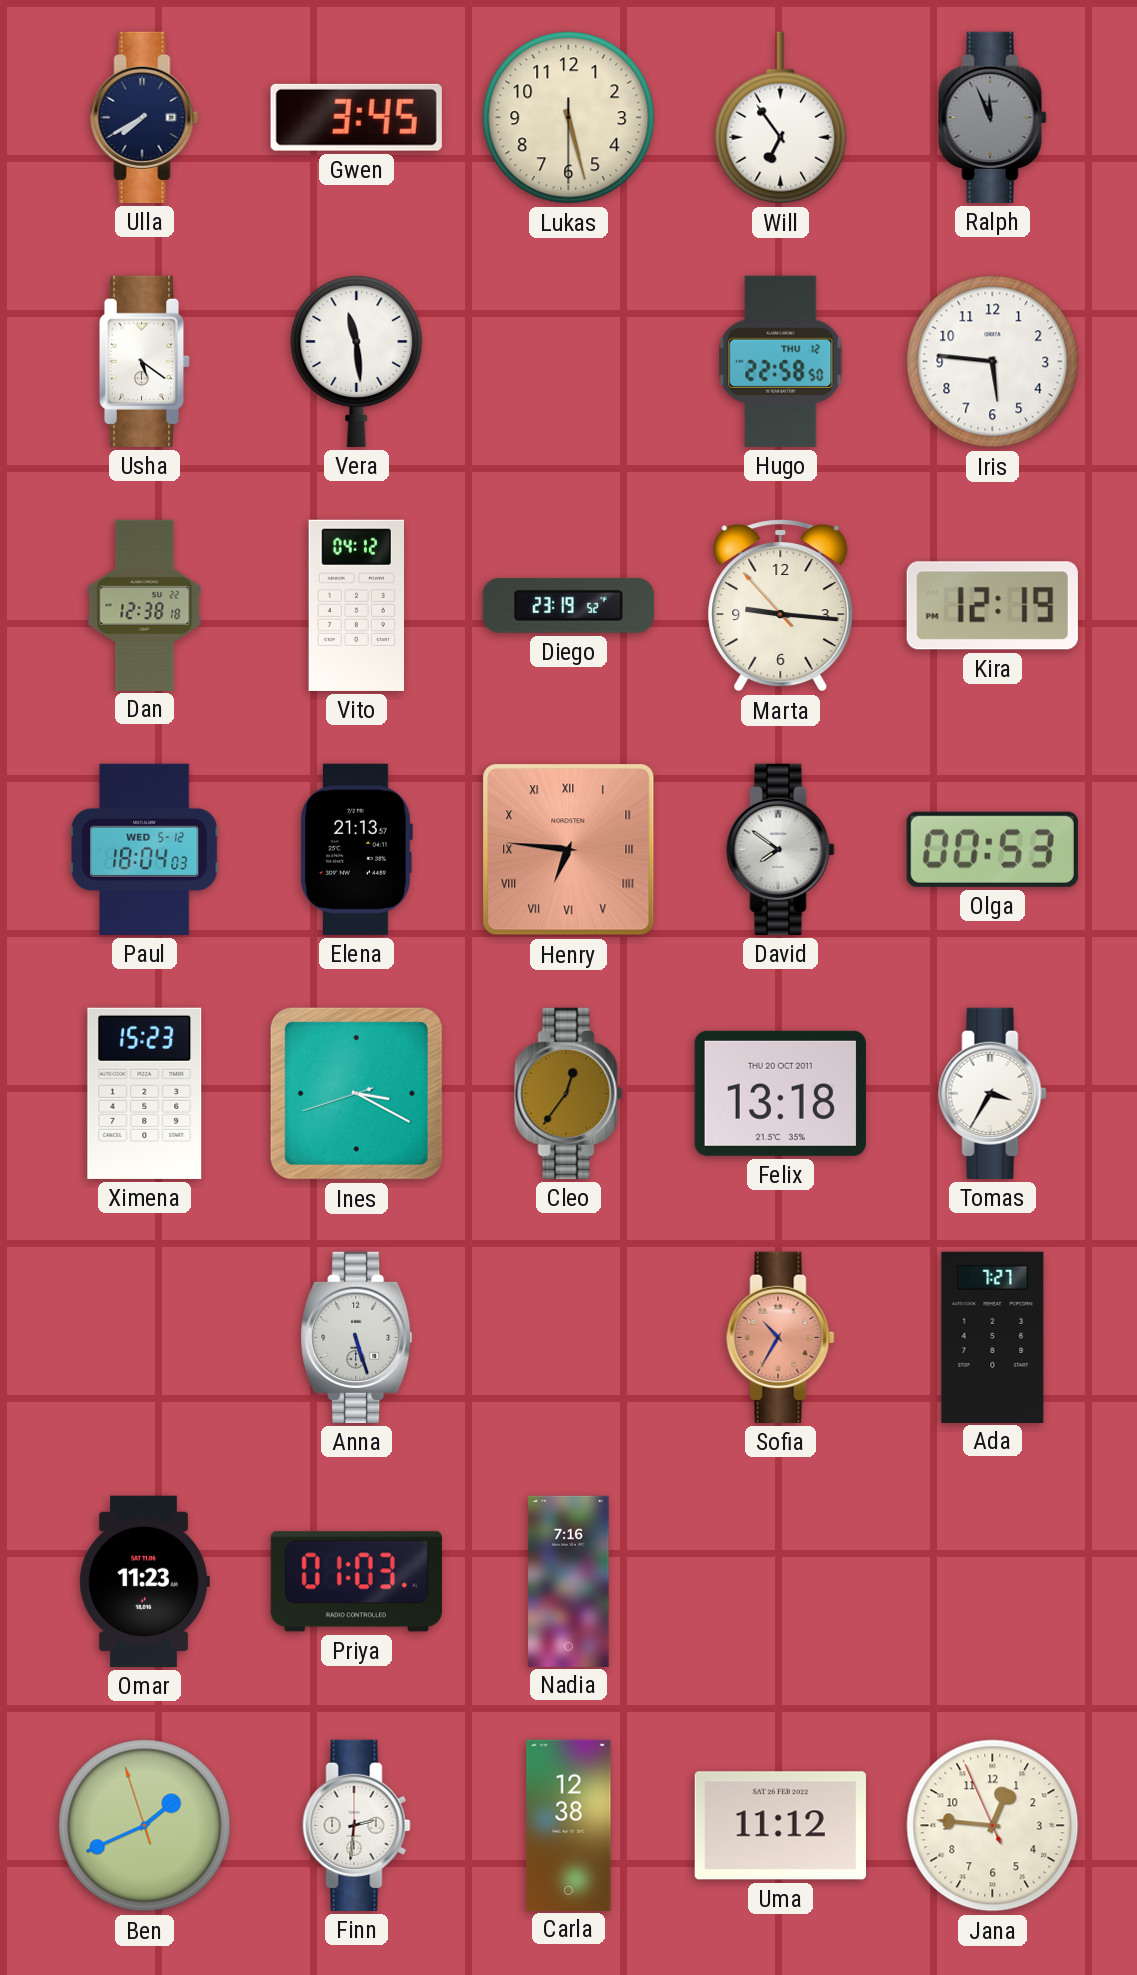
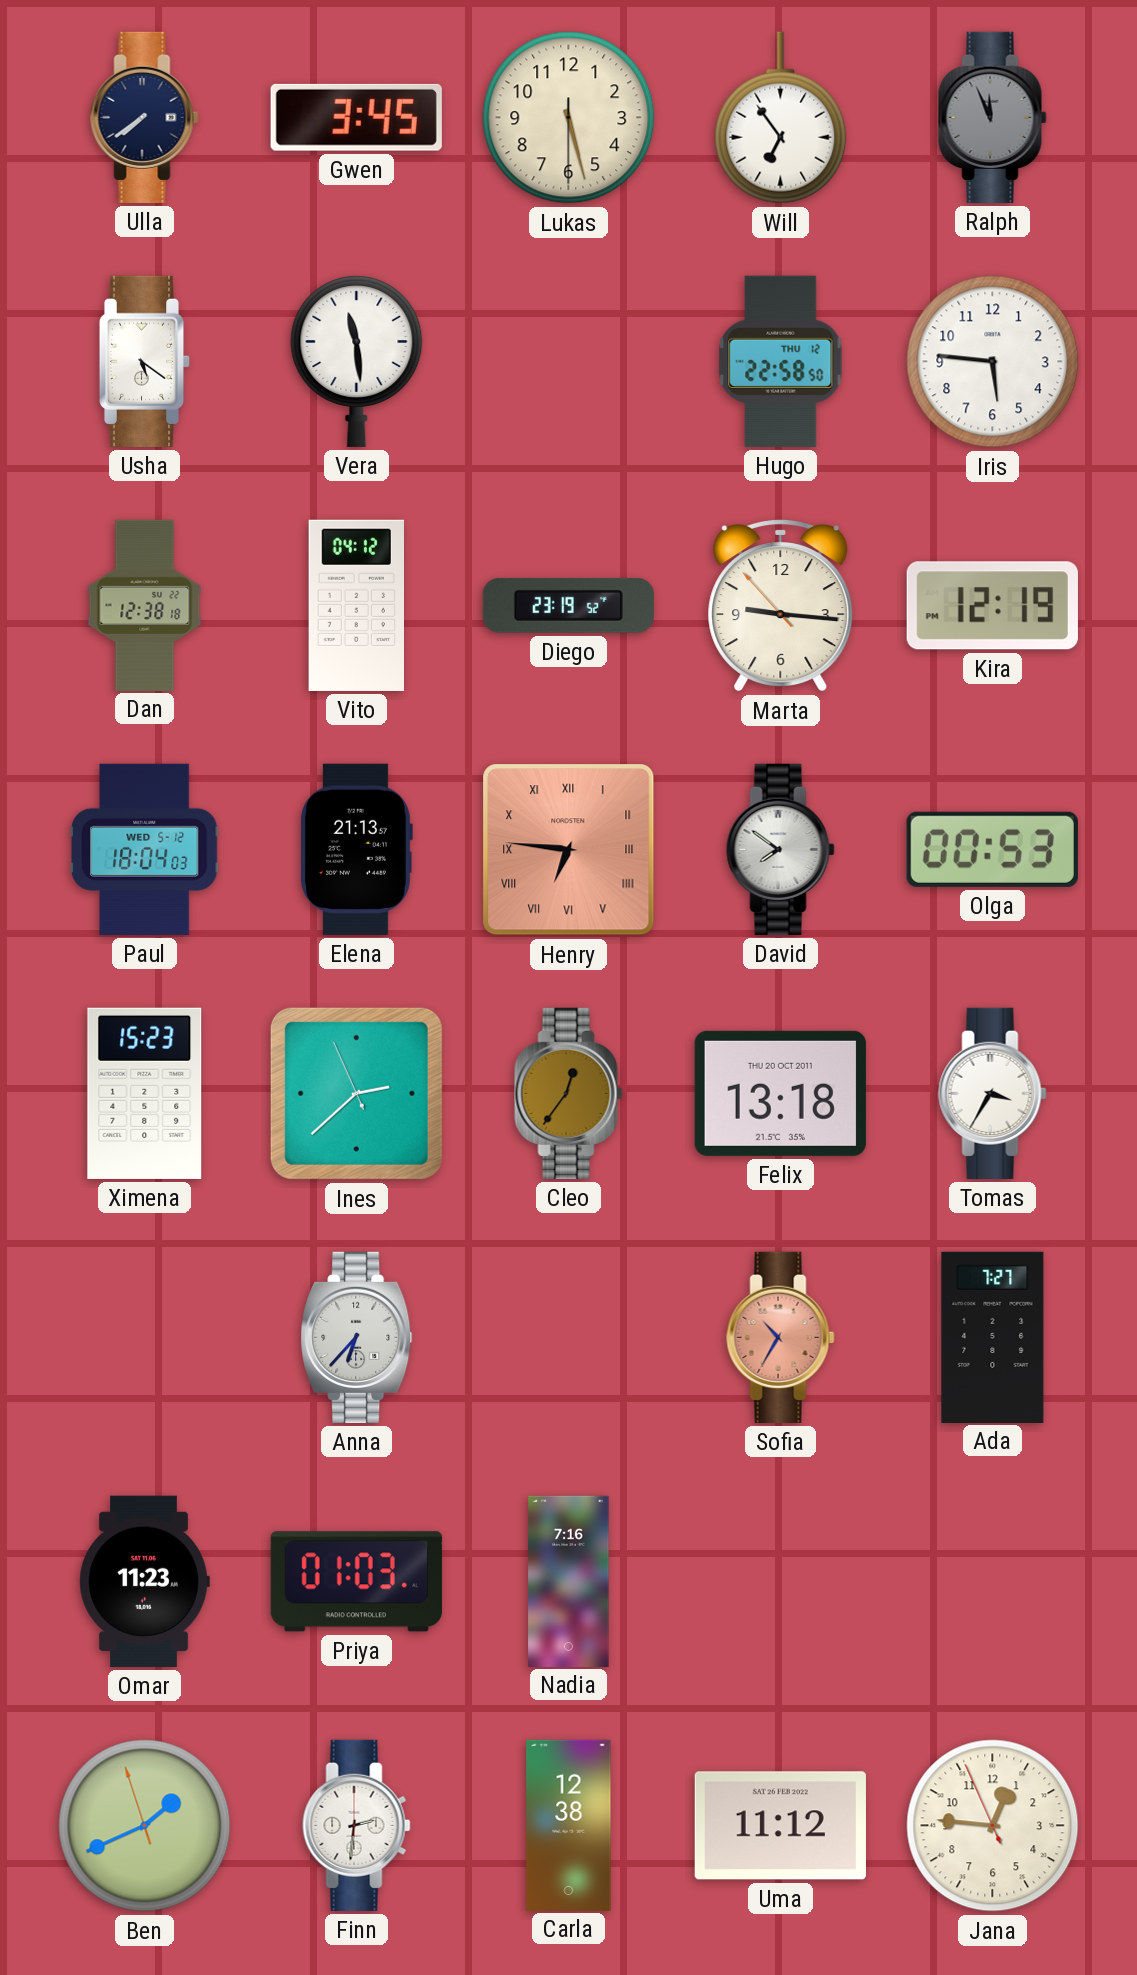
Ulla: 7:40 -> 7:39
Ines: 3:19 -> 2:37
Anna: 5:27 -> 6:37
